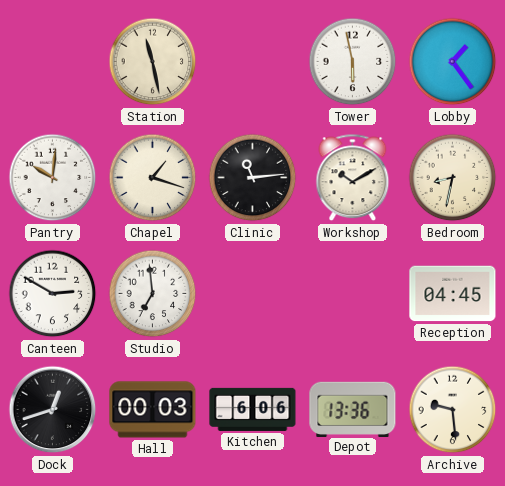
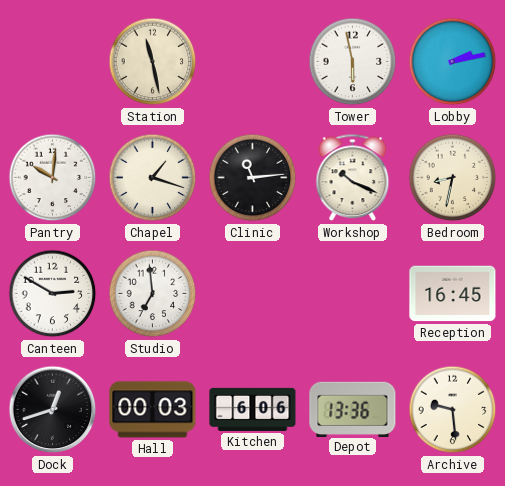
Lobby: 1:24 -> 2:13
Workshop: 10:10 -> 10:19
Reception: 04:45 -> 16:45
